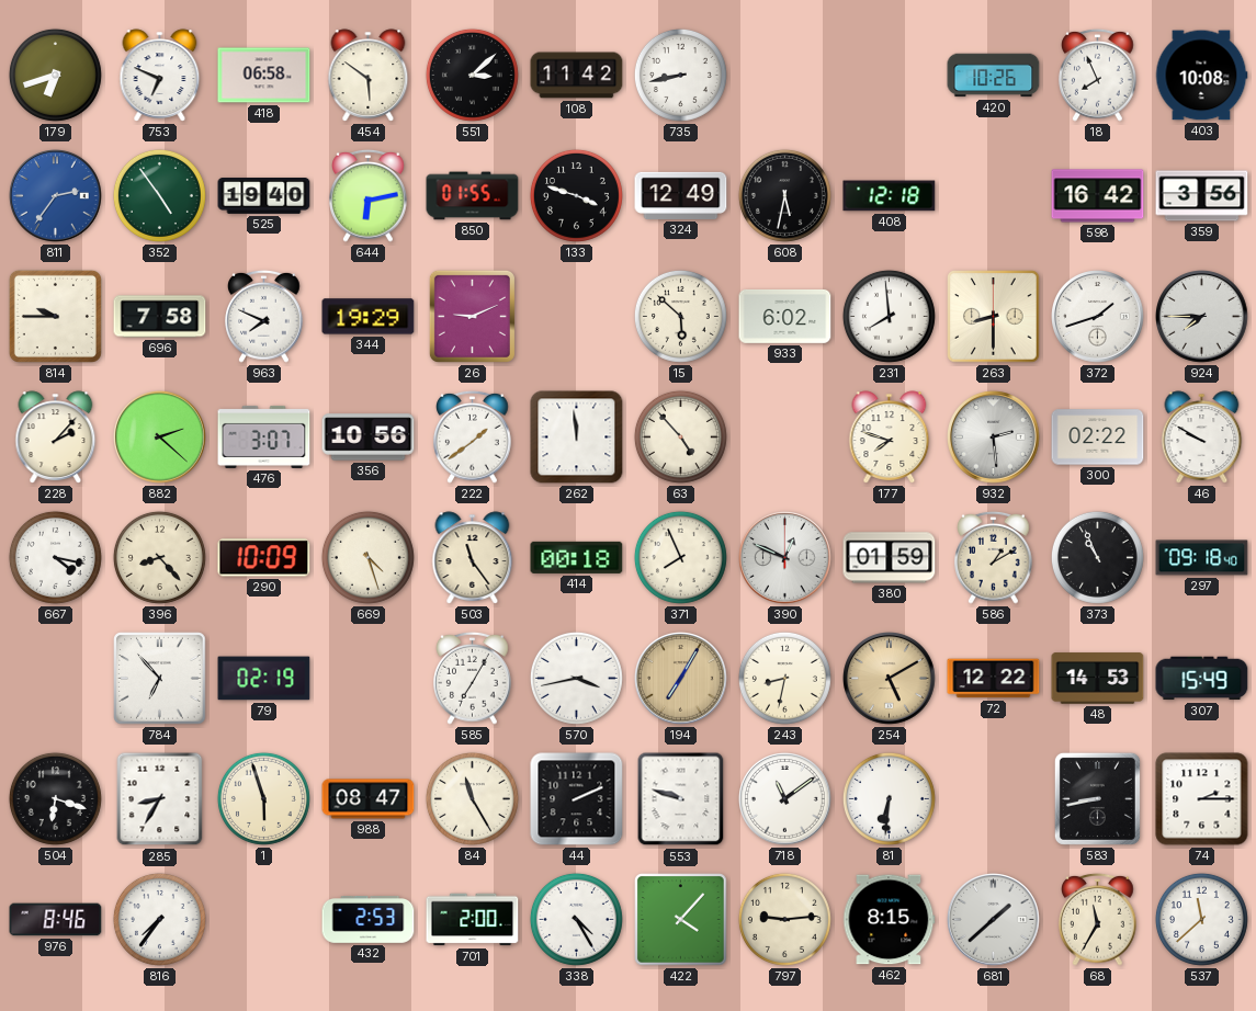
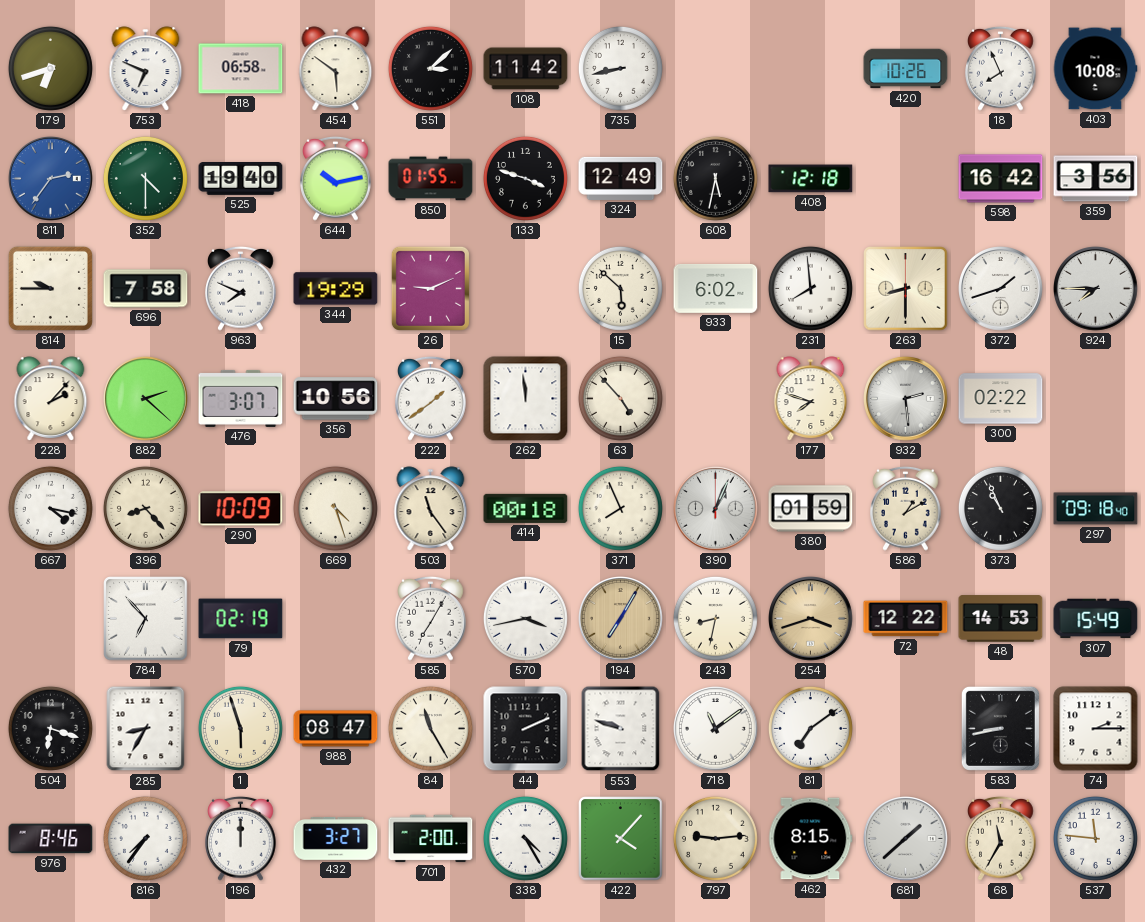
352: 4:54 -> 4:30
644: 6:13 -> 10:13
46: 9:50 -> none
390: 12:49 -> 1:04
254: 5:10 -> 3:42
81: 6:31 -> 7:09
196: none -> 12:00
432: 2:53 -> 3:27
537: 11:38 -> 11:46
